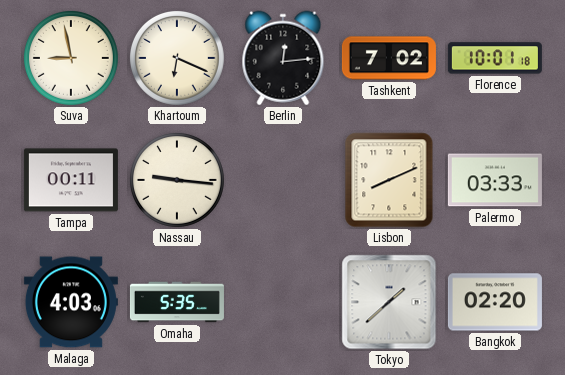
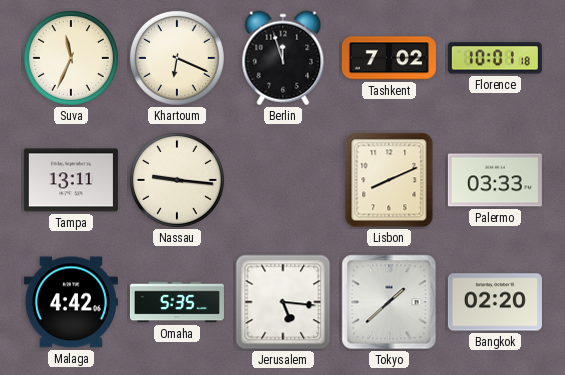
Suva: 8:58 -> 11:34
Berlin: 12:14 -> 11:57
Tampa: 00:11 -> 13:11
Malaga: 4:03 -> 4:42
Jerusalem: none -> 5:16
